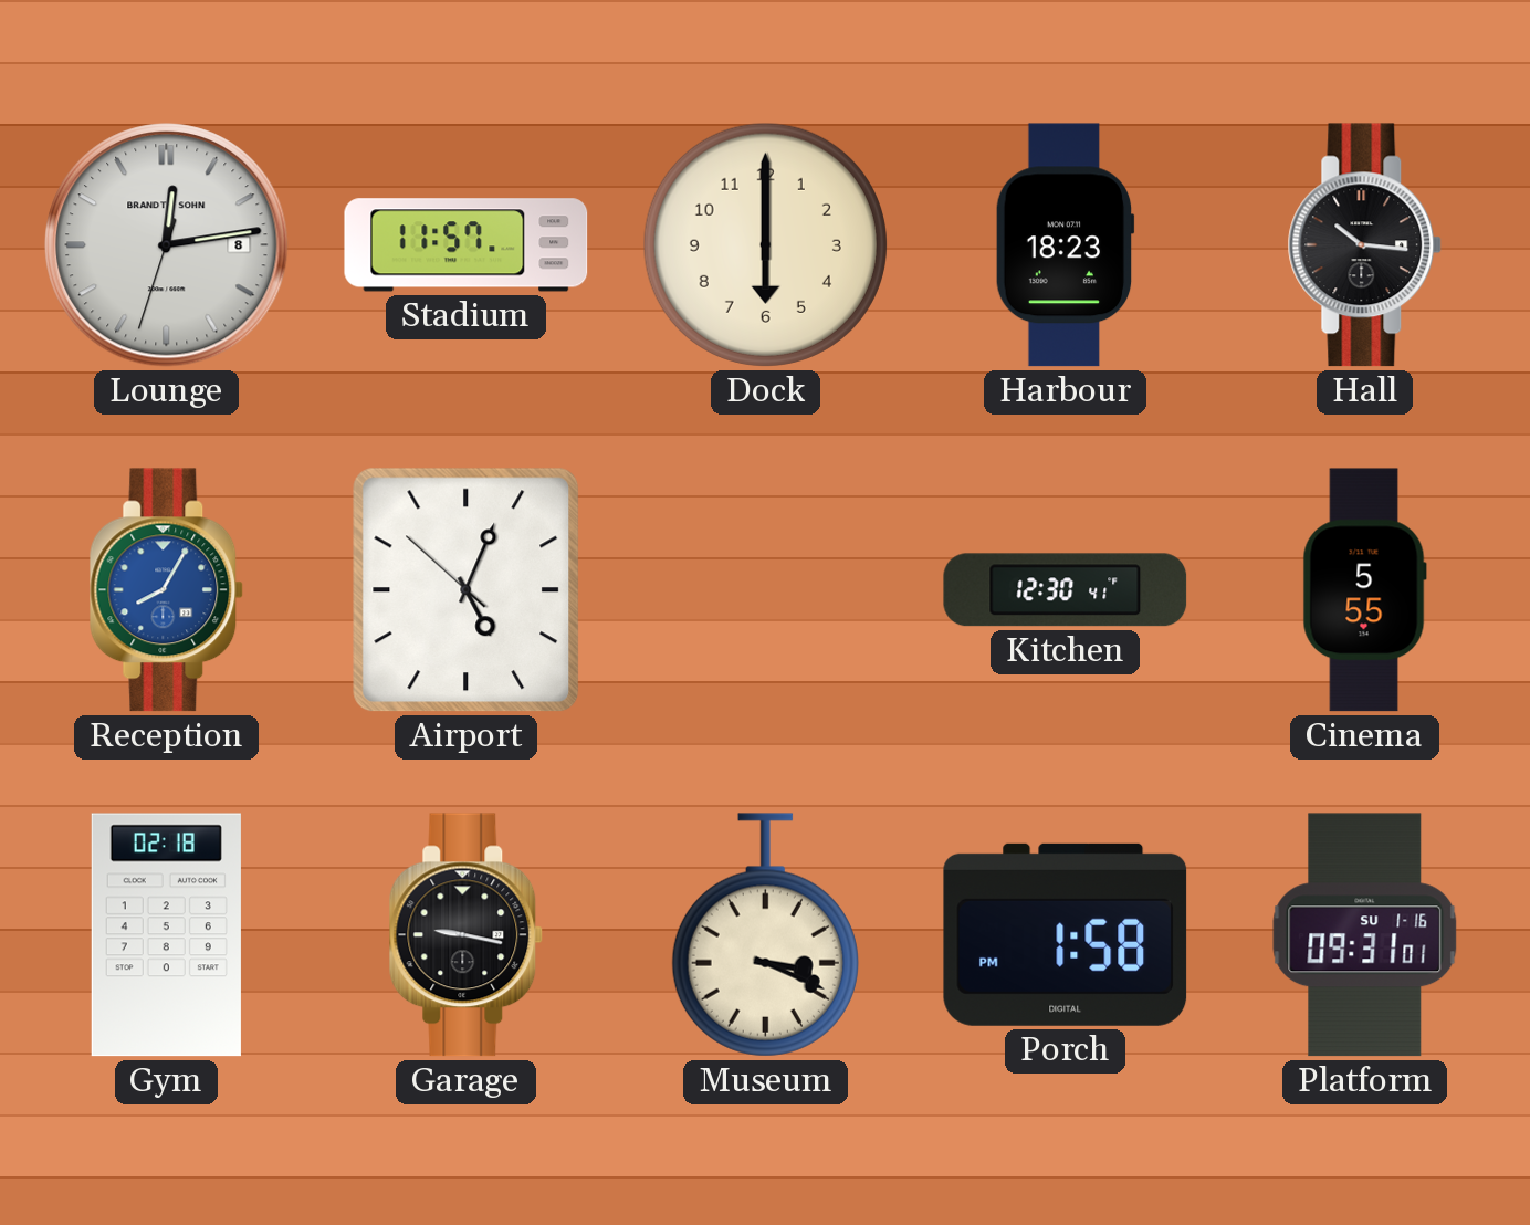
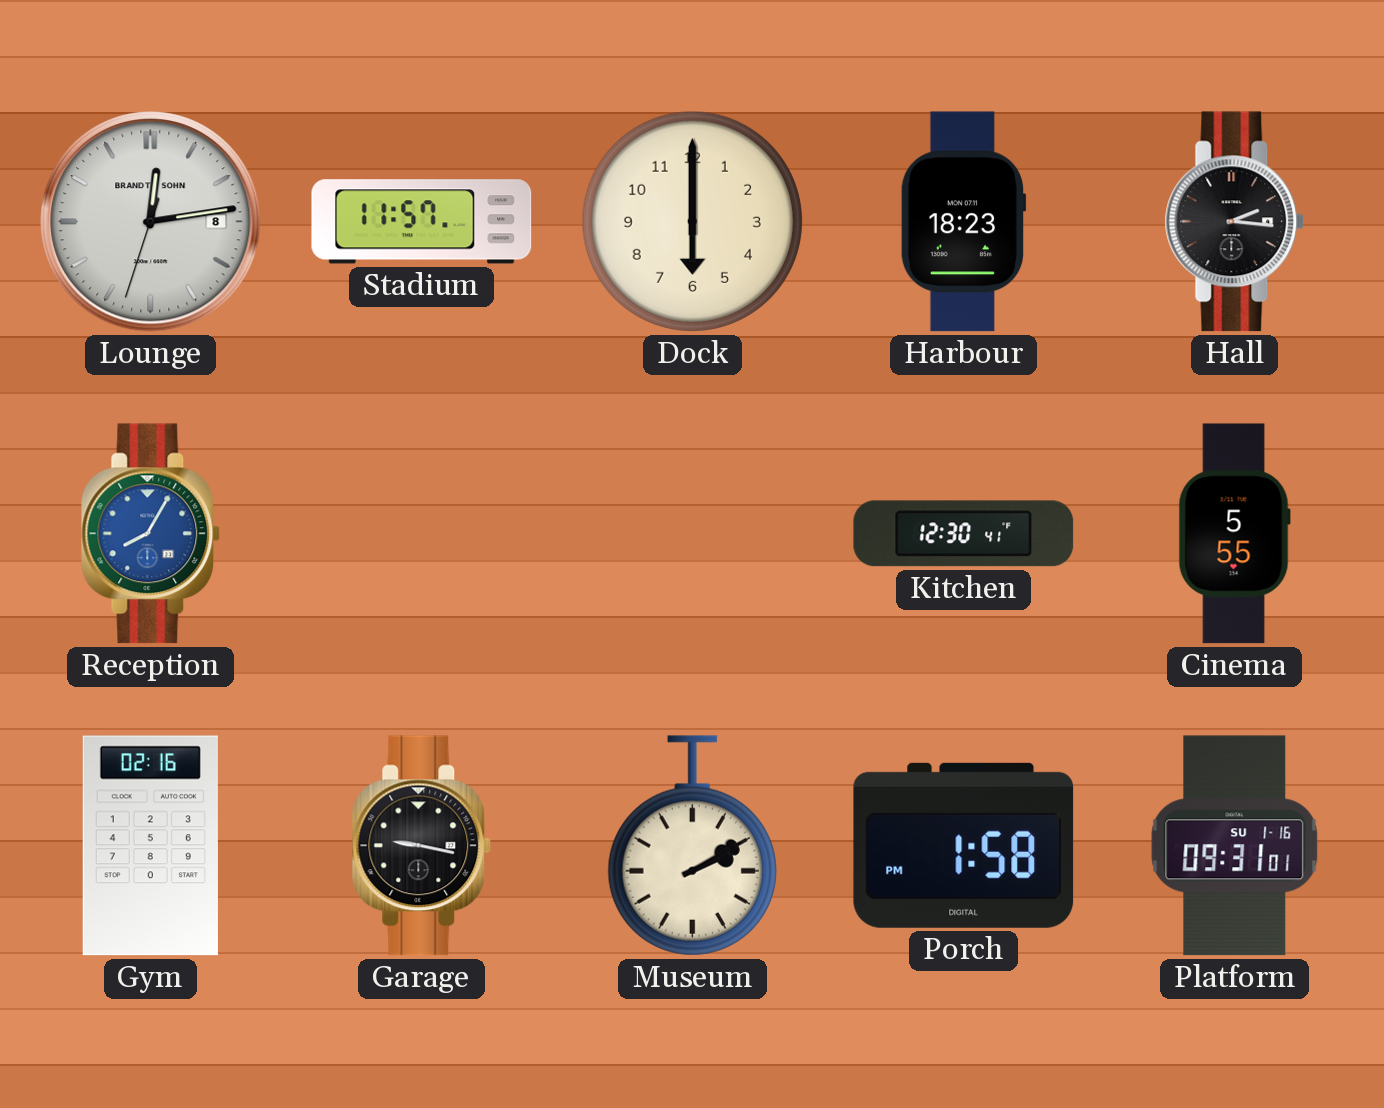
Hall: 10:16 -> 2:16
Airport: 5:03 -> none
Gym: 02:18 -> 02:16
Museum: 3:19 -> 2:10
